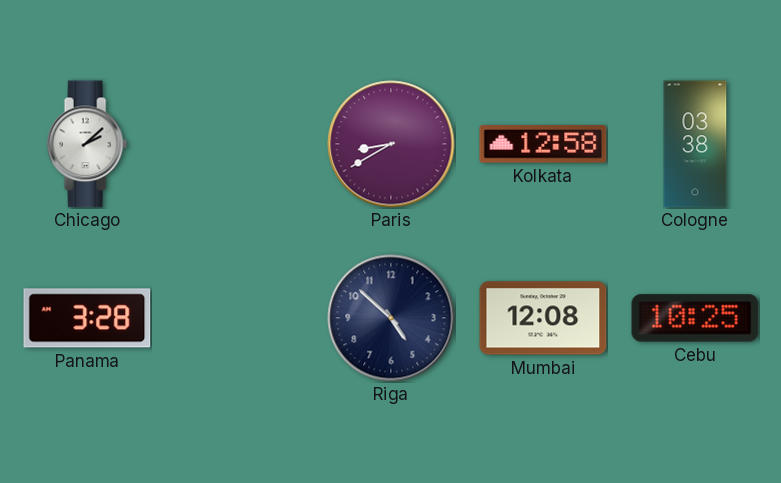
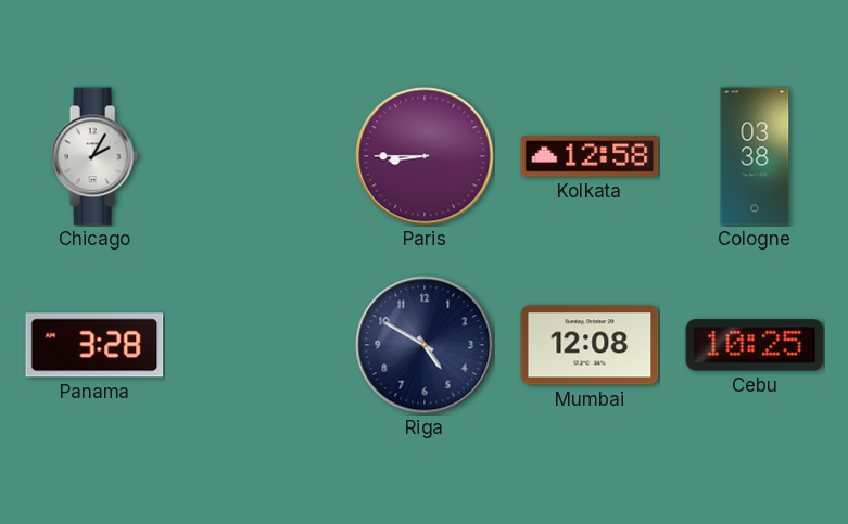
Chicago: 2:08 -> 2:05
Paris: 8:40 -> 8:45
Riga: 4:52 -> 4:50
